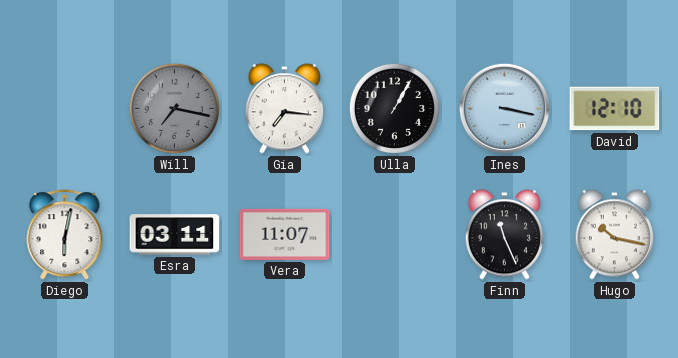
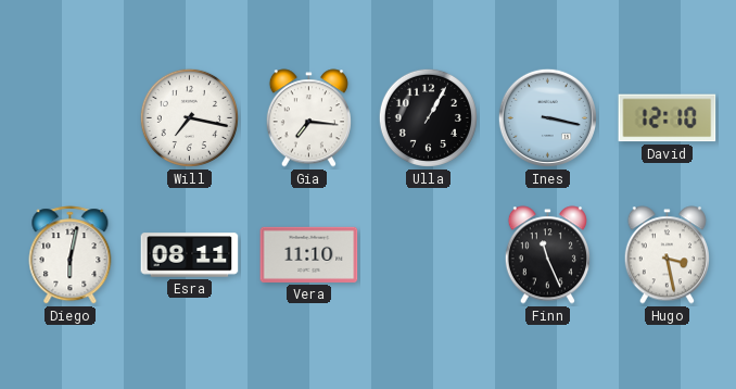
Will dial: grey -> white
Esra: 03:11 -> 08:11
Vera: 11:07 -> 11:10
Hugo: 10:17 -> 3:28
